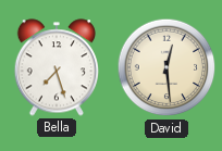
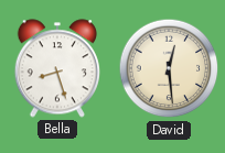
Bella: 7:27 -> 8:27
